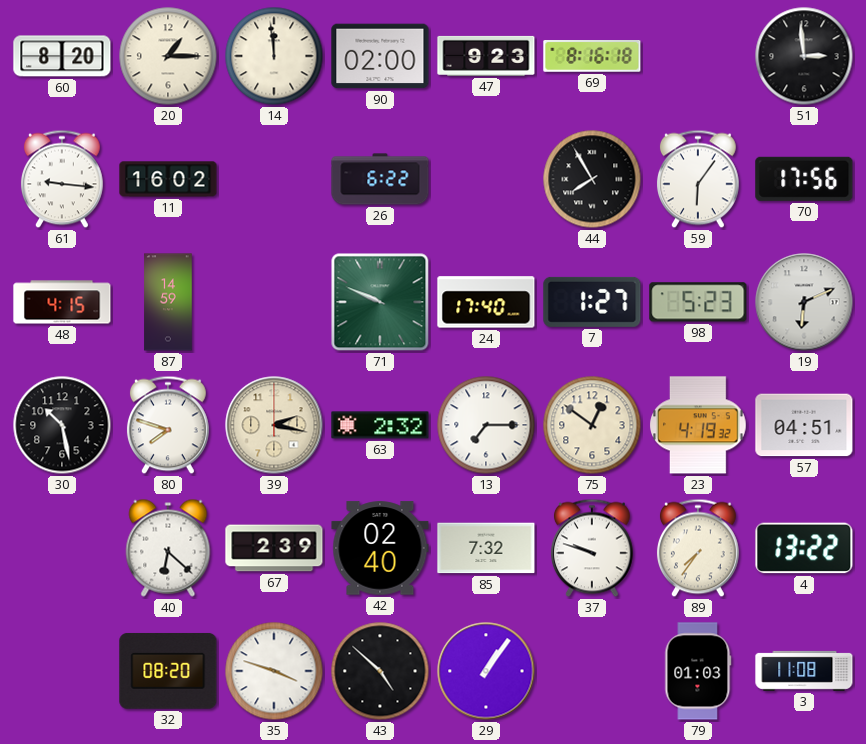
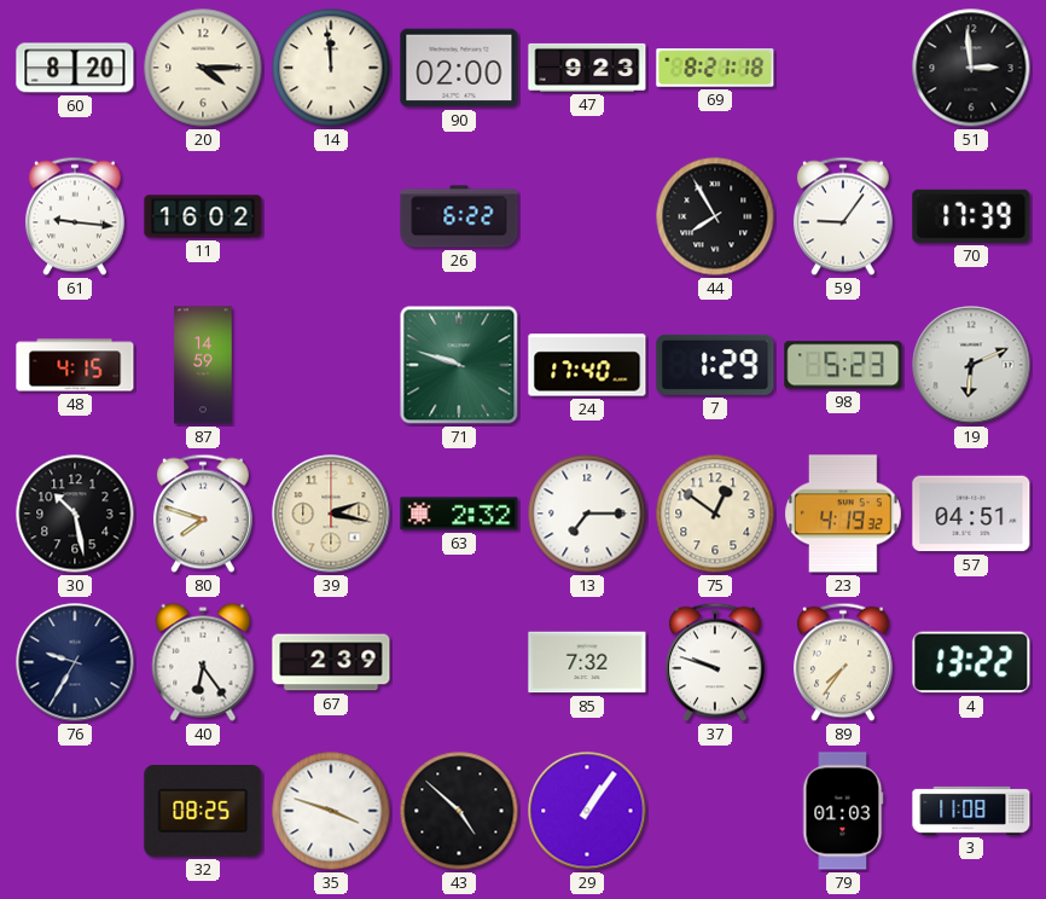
20: 1:15 -> 4:15
69: 8:16 -> 8:21
59: 6:06 -> 9:06
70: 17:56 -> 17:39
71: 9:49 -> 9:48
7: 1:27 -> 1:29
76: none -> 9:35
40: 6:22 -> 6:24
42: 02:40 -> none
32: 08:20 -> 08:25
